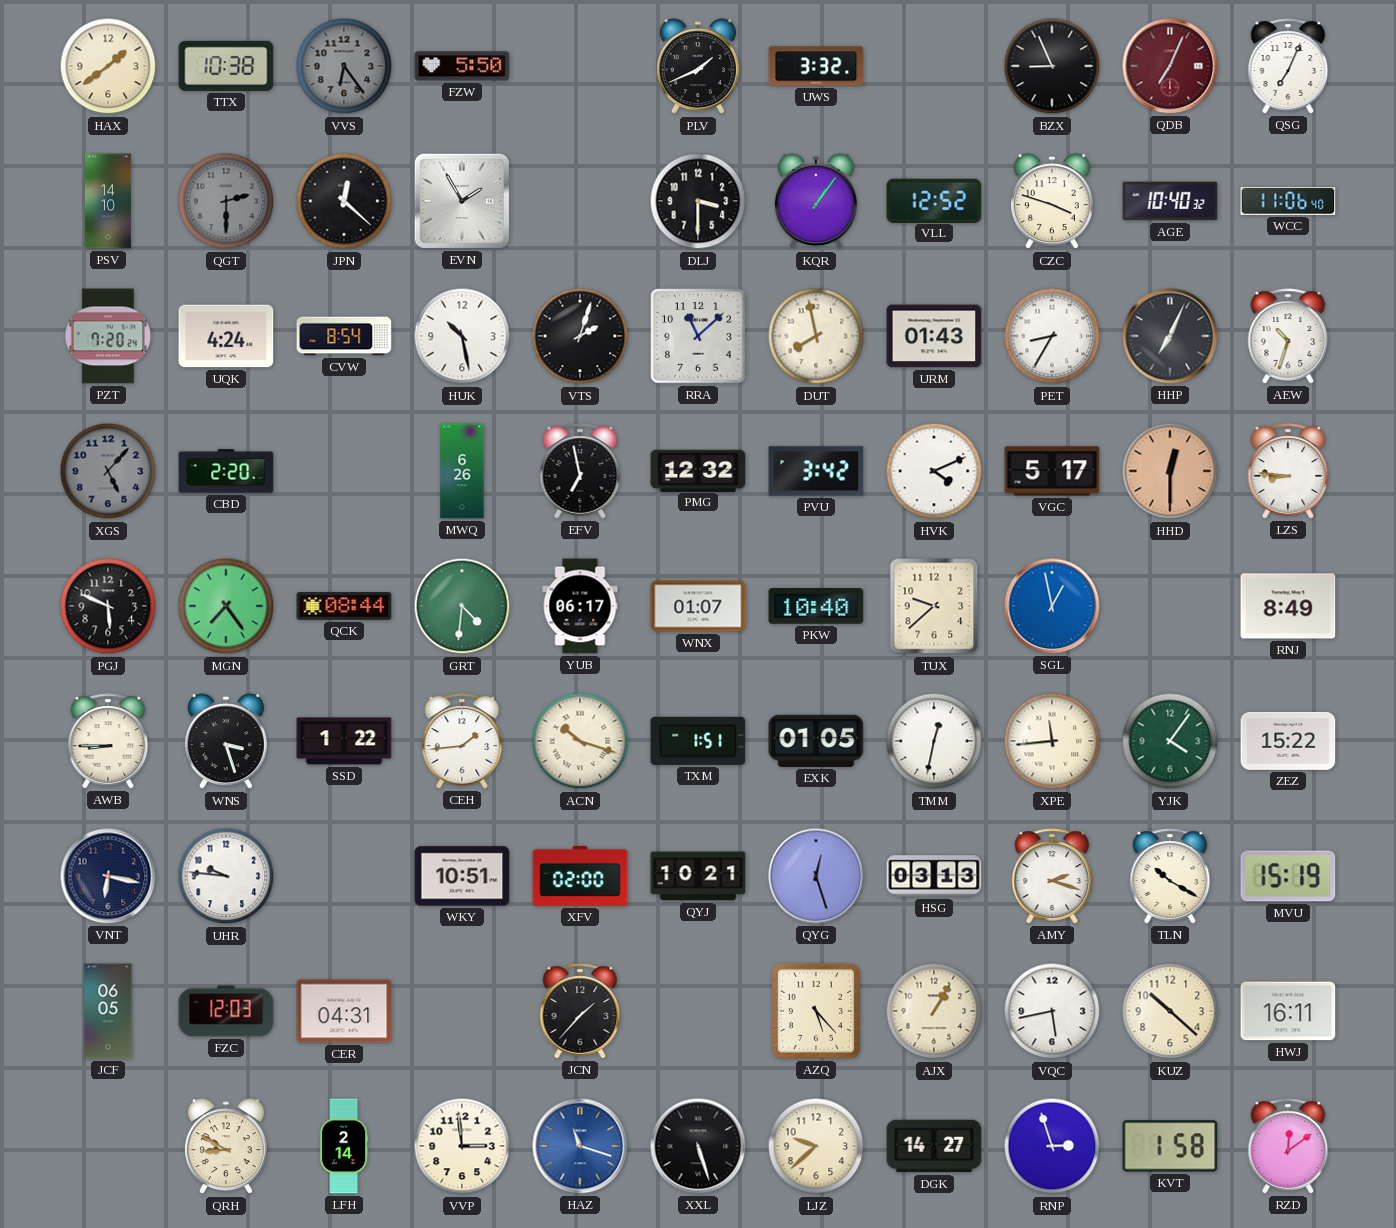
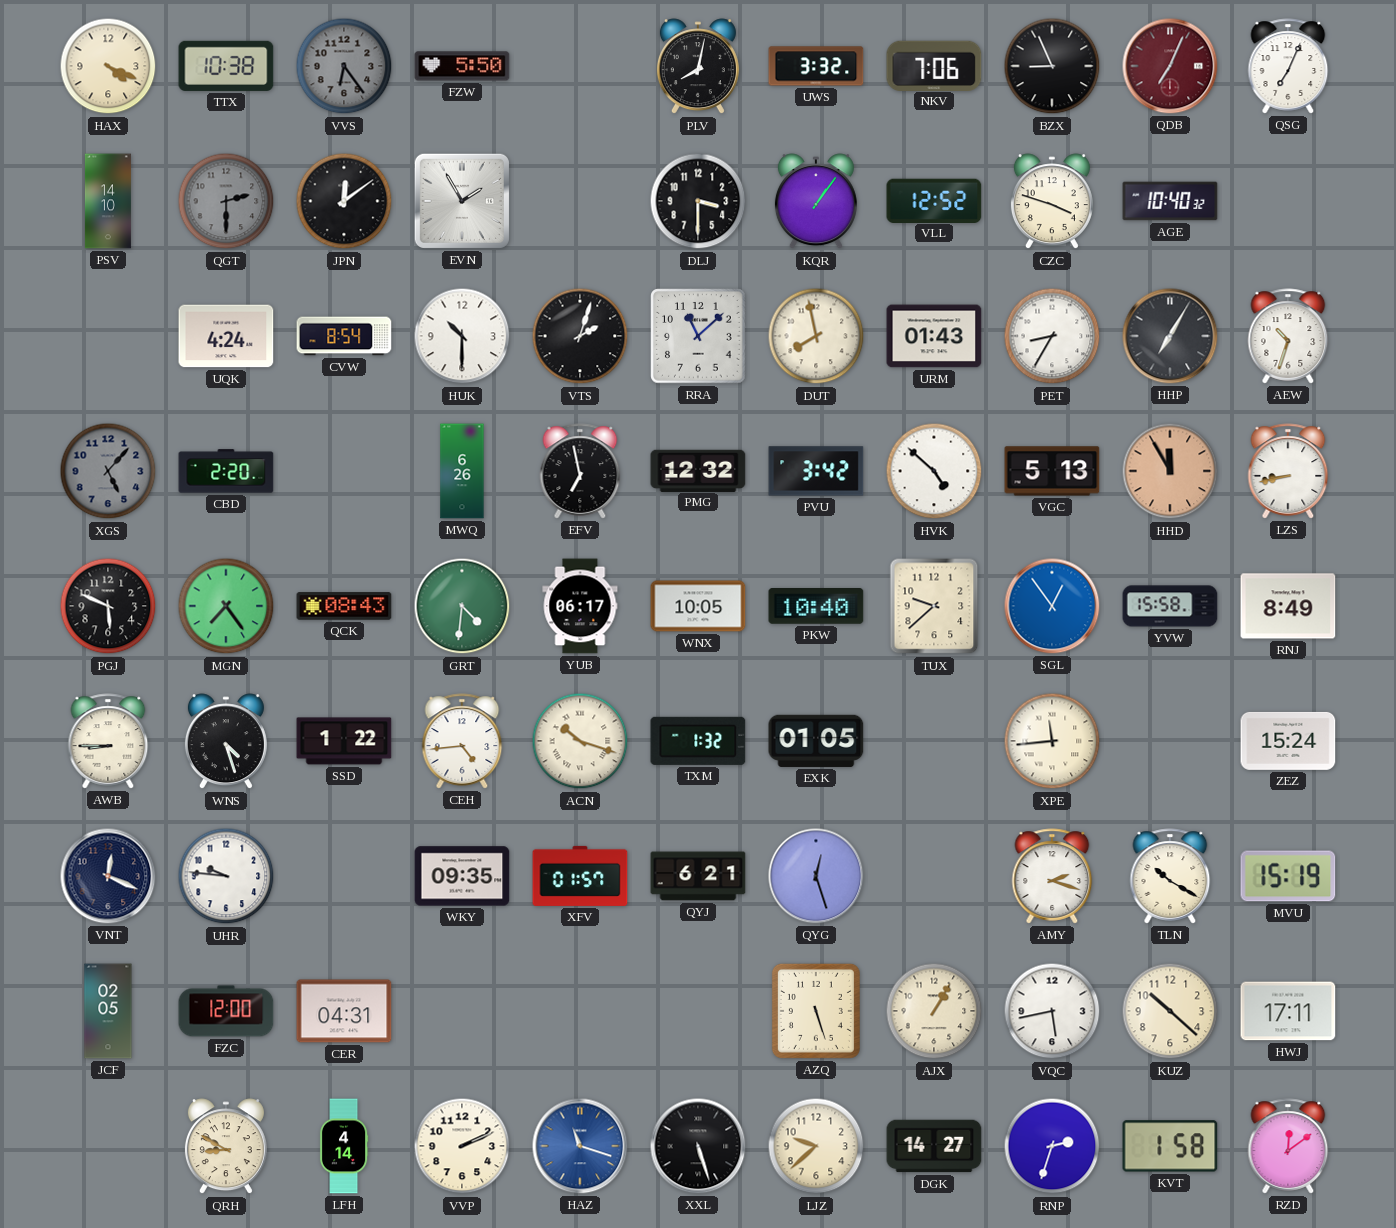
HAX: 1:39 -> 4:19
PLV: 1:41 -> 8:02
NKV: none -> 7:06
JPN: 12:22 -> 12:09
WCC: 11:06 -> none
PZT: 7:20 -> none
HUK: 10:28 -> 10:30
HHP: 7:04 -> 7:05
HVK: 4:11 -> 4:52
VGC: 5:17 -> 5:13
HHD: 12:30 -> 11:55
LZS: 8:46 -> 8:43
QCK: 08:44 -> 08:43
WNX: 01:07 -> 10:05
SGL: 12:58 -> 12:54
YVW: none -> 15:58
WNS: 3:27 -> 4:27
CEH: 1:44 -> 4:44
TXM: 1:51 -> 1:32
TMM: 12:32 -> none
YJK: 4:06 -> none
ZEZ: 15:22 -> 15:24
VNT: 6:17 -> 12:19
WKY: 10:51 -> 09:35
XFV: 02:00 -> 01:57
QYJ: 10:21 -> 6:21
HSG: 03:13 -> none
JCF: 06:05 -> 02:05
FZC: 12:03 -> 12:00
JCN: 1:37 -> none
AZQ: 5:23 -> 5:27
HWJ: 16:11 -> 17:11
LFH: 2:14 -> 4:14
VVP: 2:59 -> 2:11
RNP: 2:57 -> 2:33
